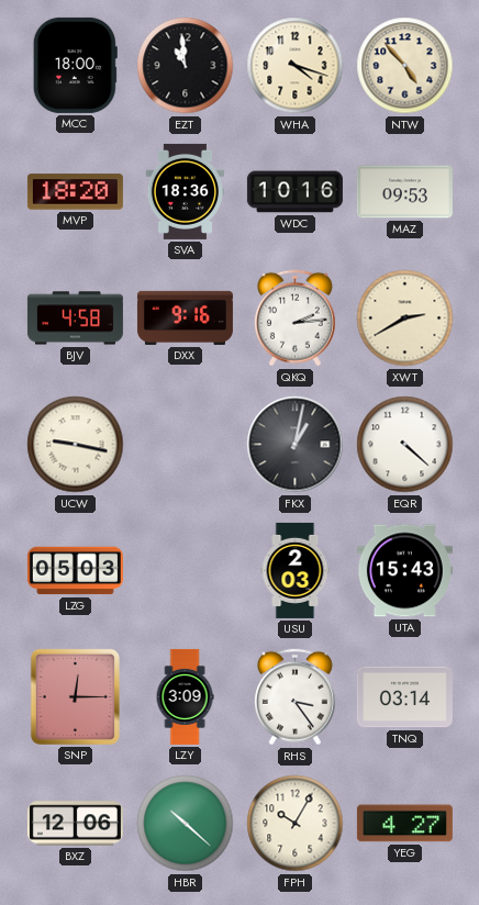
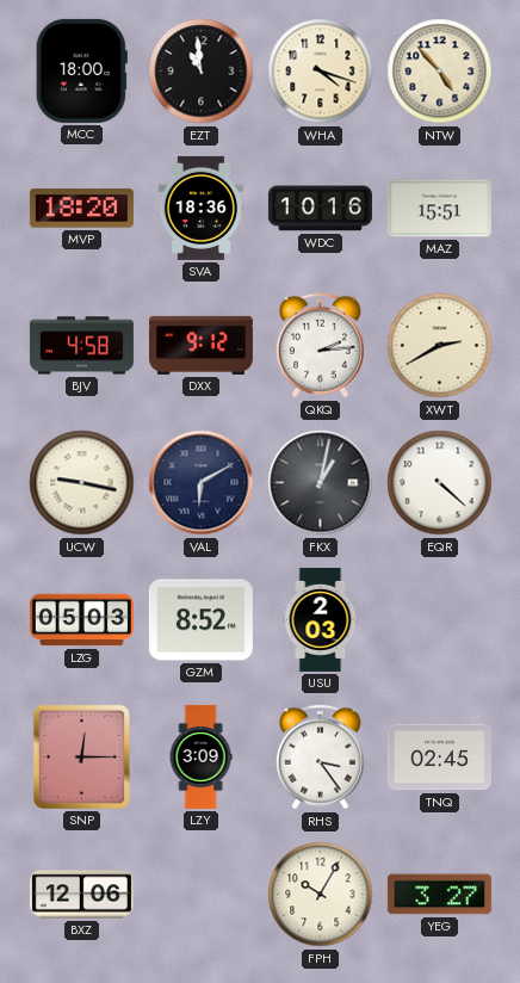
MAZ: 09:53 -> 15:51
DXX: 9:16 -> 9:12
VAL: none -> 6:10
GZM: none -> 8:52
UTA: 15:43 -> none
TNQ: 03:14 -> 02:45
HBR: 10:22 -> none
YEG: 4:27 -> 3:27
